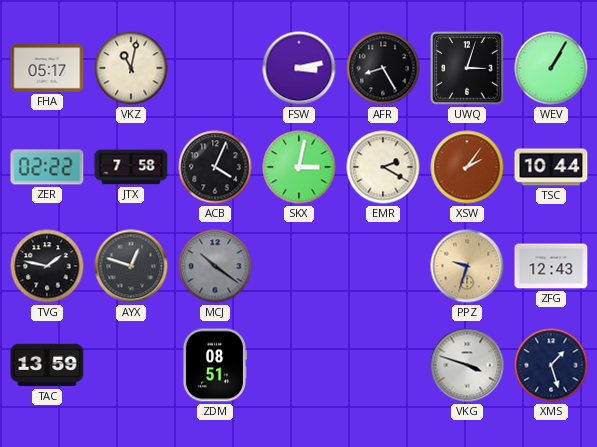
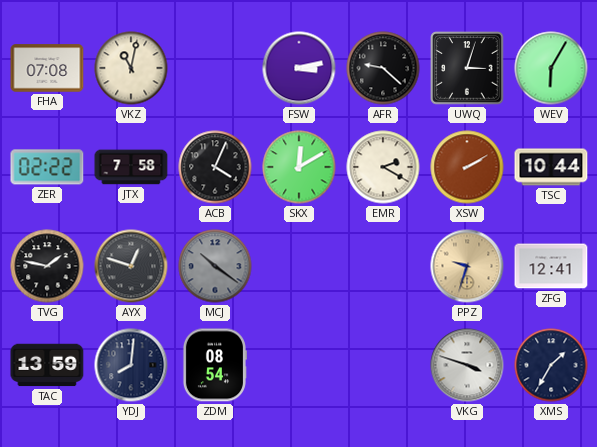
FHA: 05:17 -> 07:08
AFR: 8:25 -> 9:22
WEV: 1:05 -> 6:05
SKX: 3:02 -> 12:10
XSW: 2:06 -> 2:10
ZFG: 12:43 -> 12:41
YDJ: none -> 8:01
ZDM: 08:51 -> 08:54
XMS: 1:27 -> 1:35
